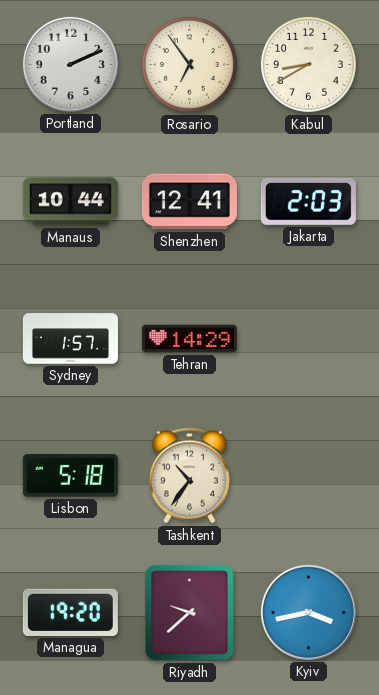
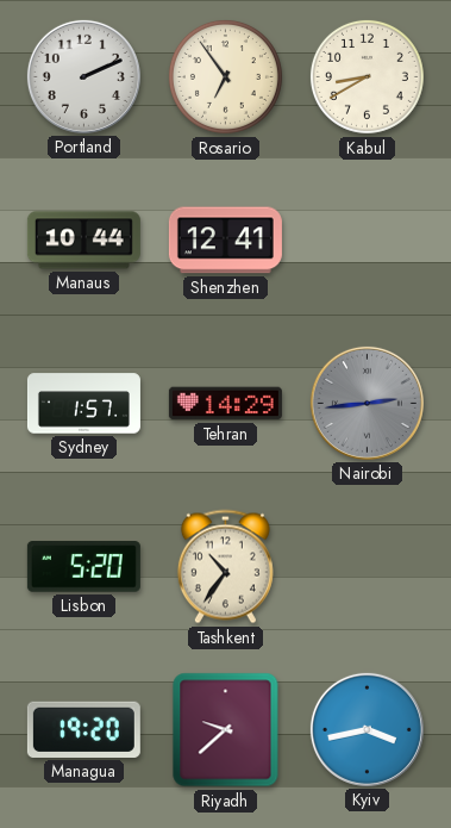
Jakarta: 2:03 -> none
Nairobi: none -> 2:44
Lisbon: 5:18 -> 5:20
